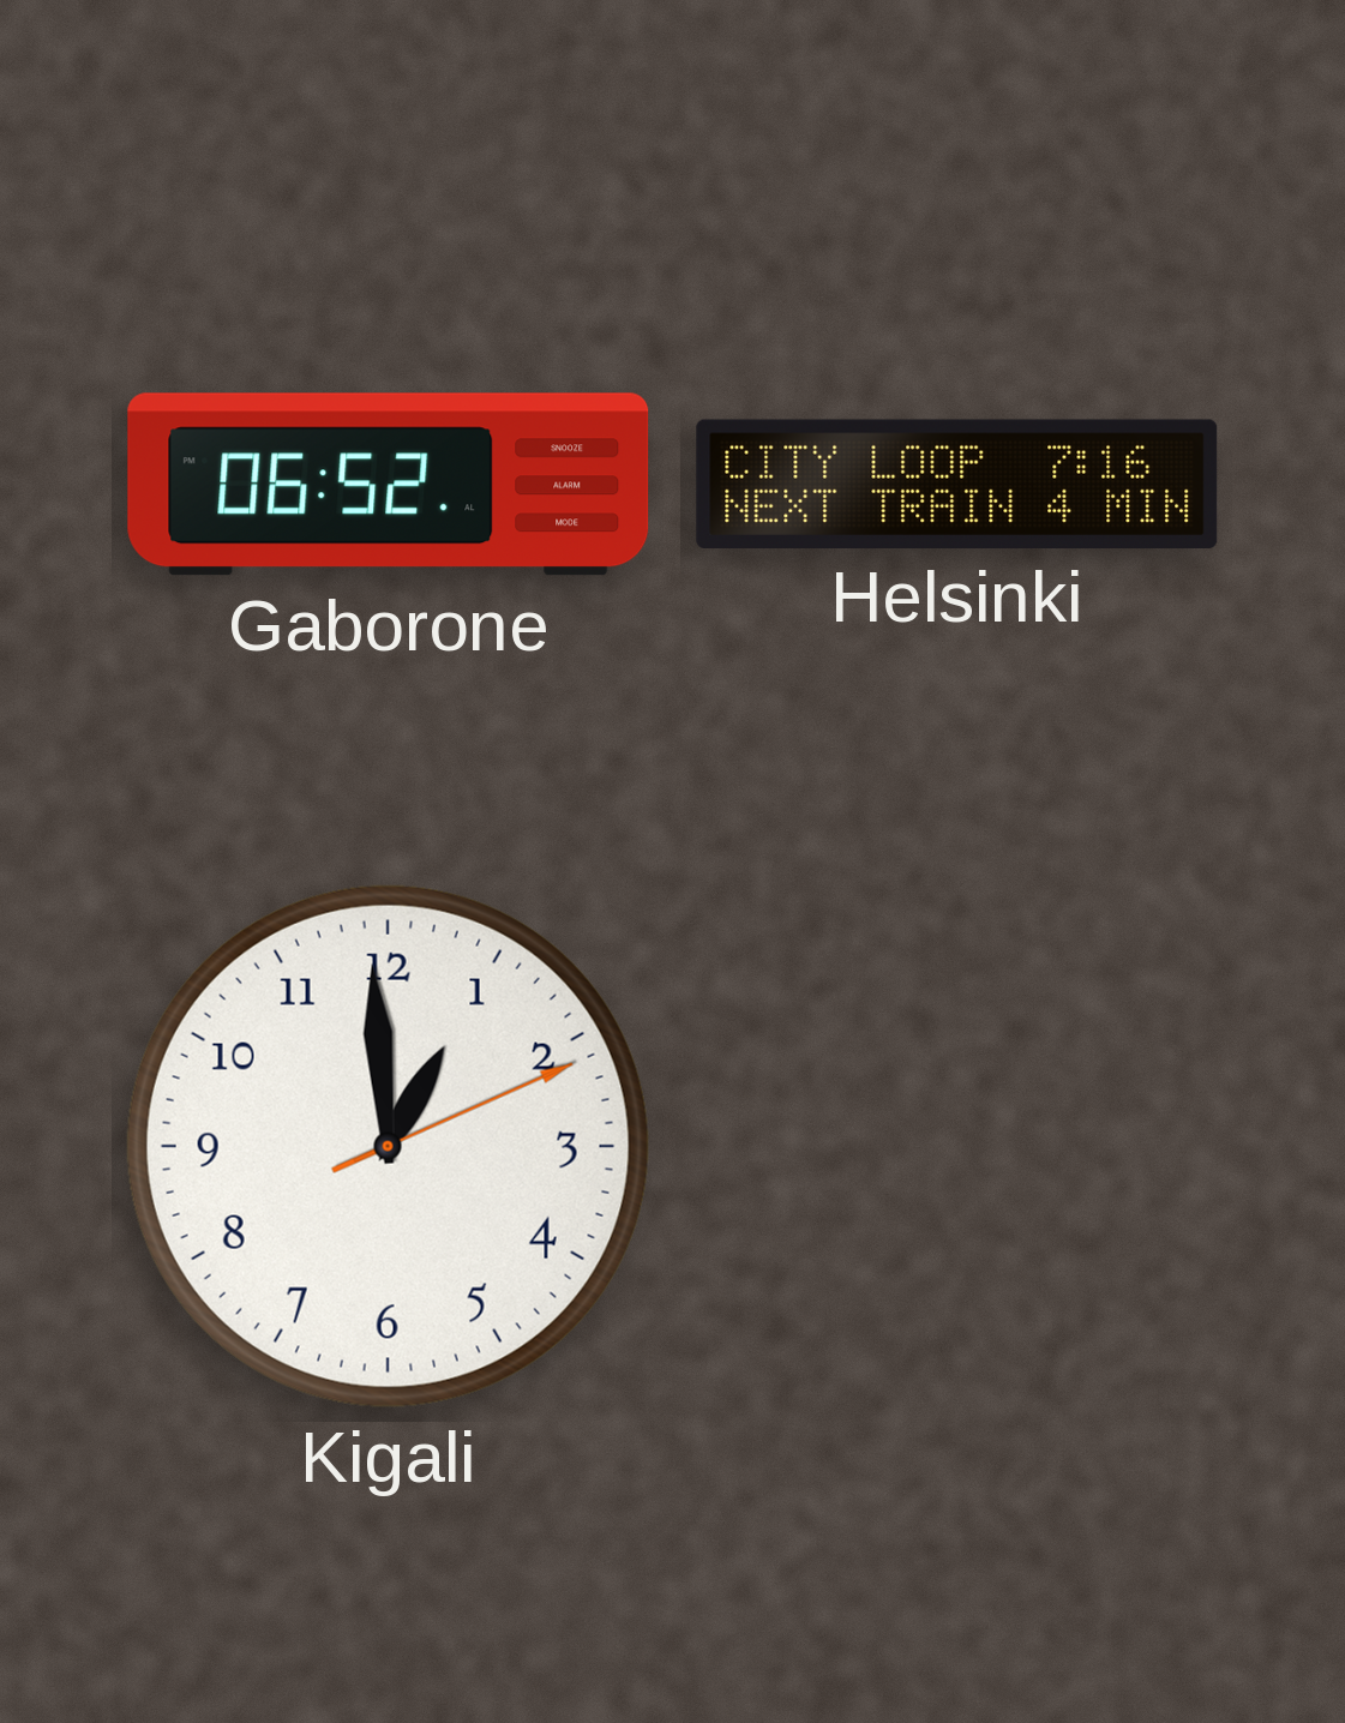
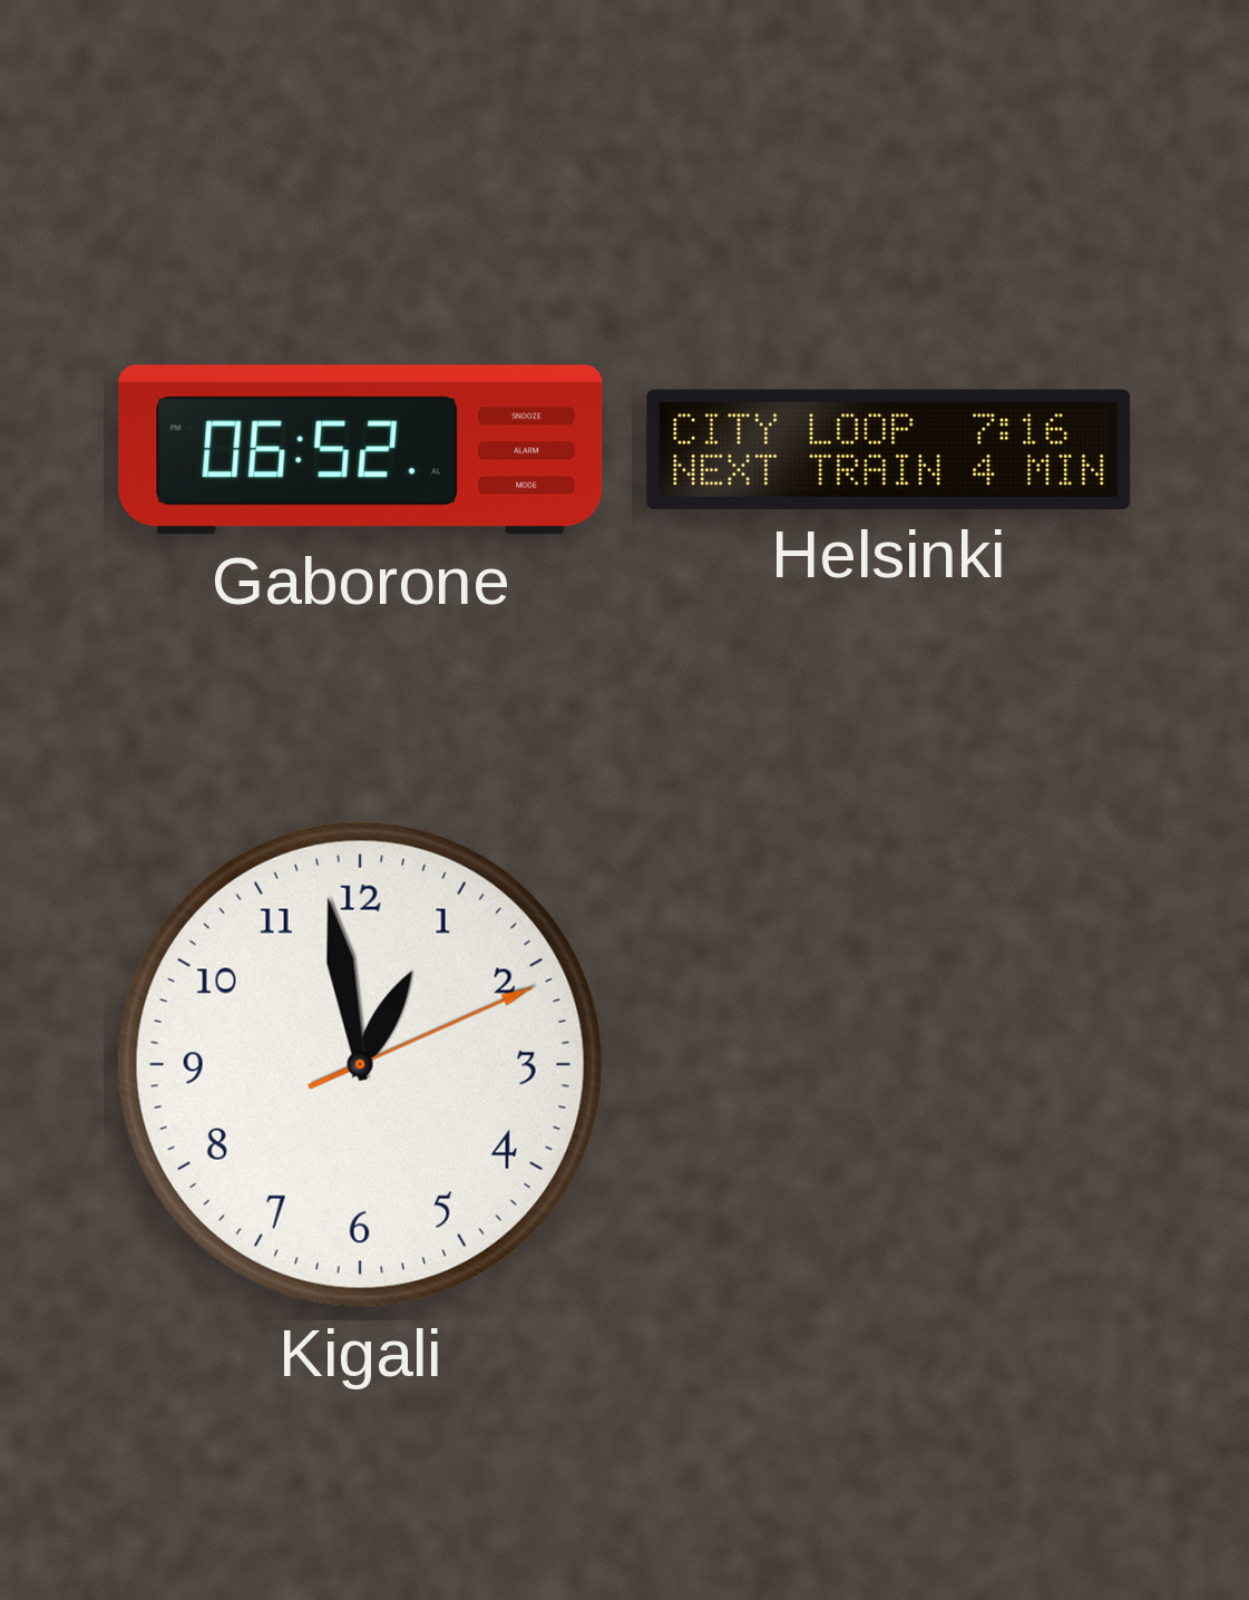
Kigali: 12:59 -> 12:58
